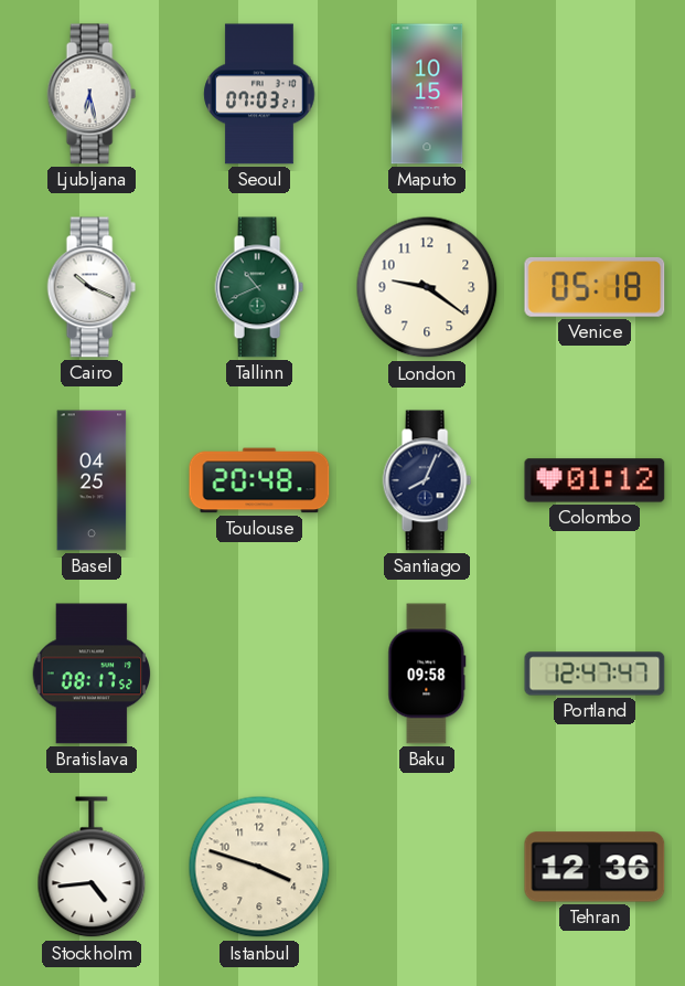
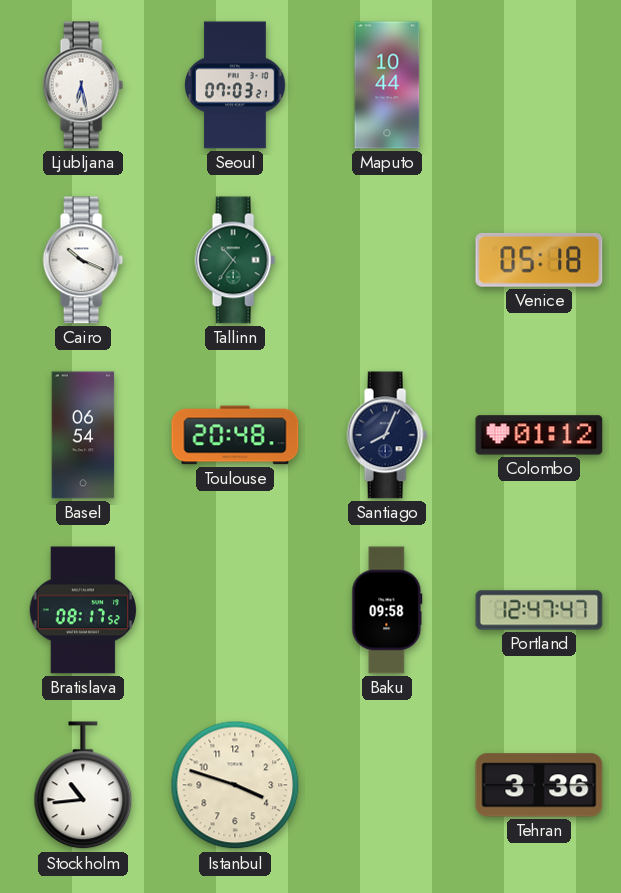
Maputo: 10:15 -> 10:44
Tallinn: 10:41 -> 10:36
London: 9:21 -> none
Basel: 04:25 -> 06:54
Stockholm: 4:44 -> 10:44
Tehran: 12:36 -> 3:36
